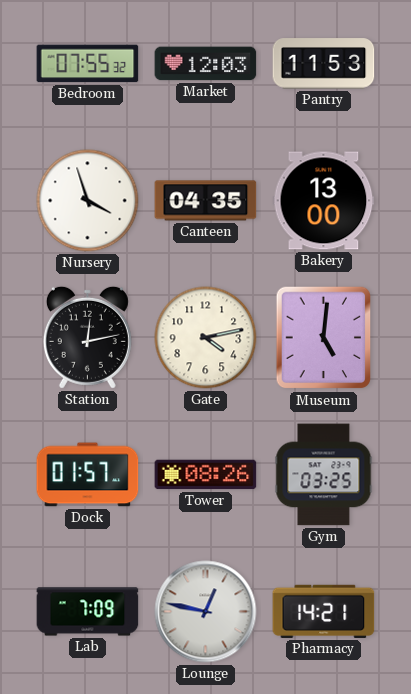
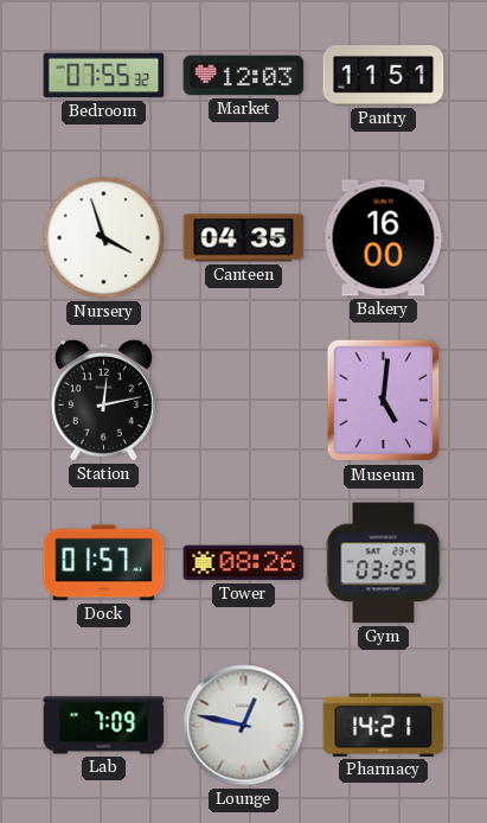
Pantry: 11:53 -> 11:51
Bakery: 13:00 -> 16:00
Gate: 4:13 -> none
